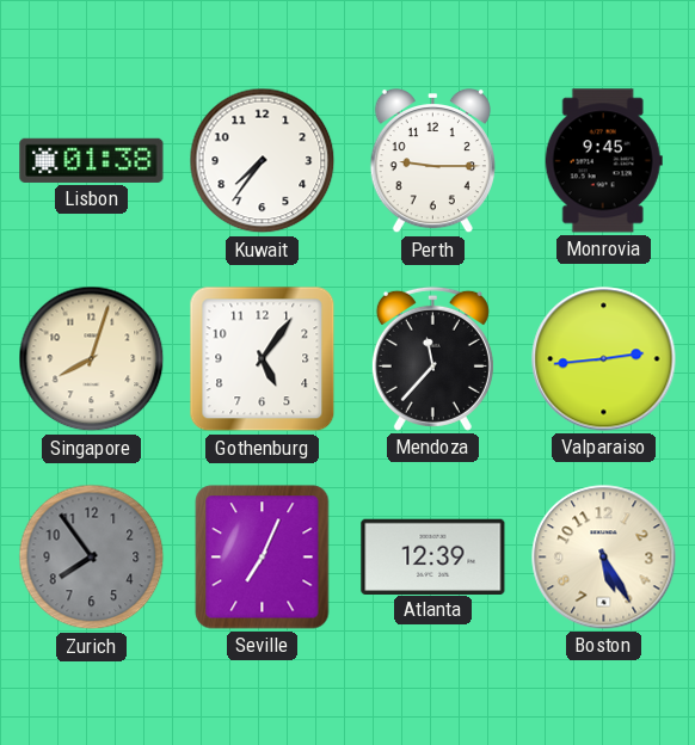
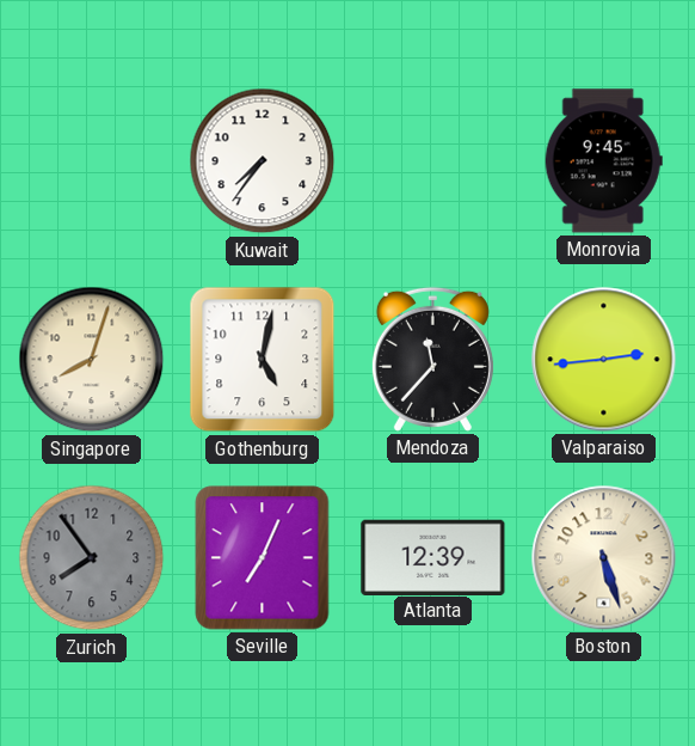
Lisbon: 01:38 -> none
Perth: 9:15 -> none
Gothenburg: 5:06 -> 5:02
Boston: 5:25 -> 5:27
